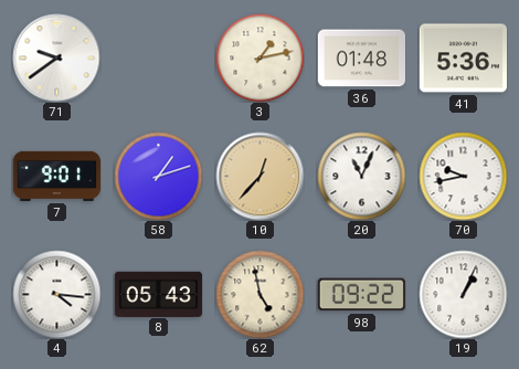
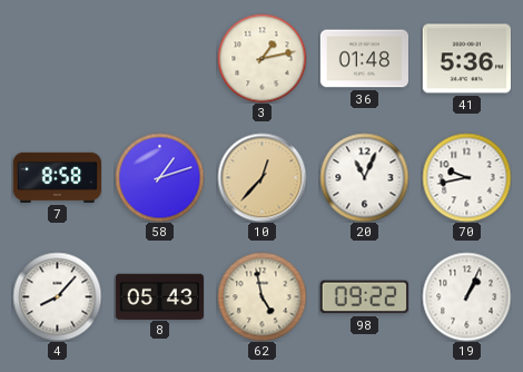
71: 9:39 -> none
7: 9:01 -> 8:58
4: 4:16 -> 8:07
